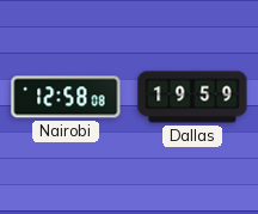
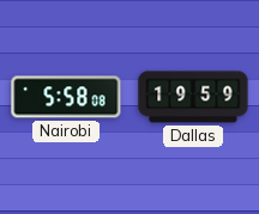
Nairobi: 12:58 -> 5:58
